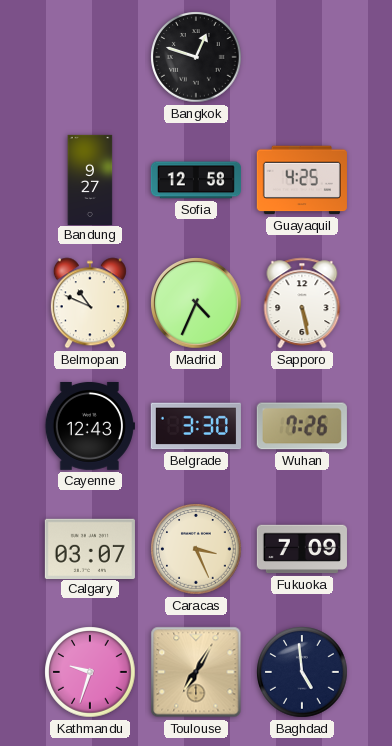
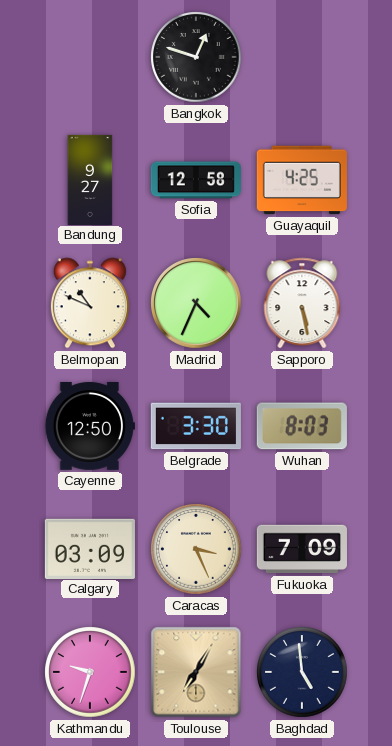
Cayenne: 12:43 -> 12:50
Wuhan: 7:26 -> 8:03
Calgary: 03:07 -> 03:09
